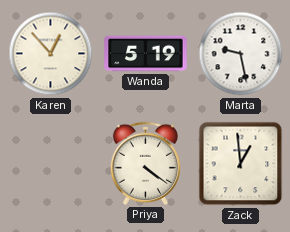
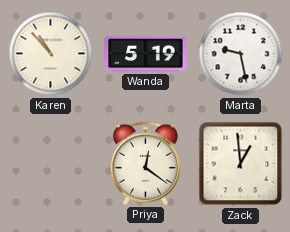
Karen: 12:53 -> 10:53
Priya: 4:21 -> 12:21
